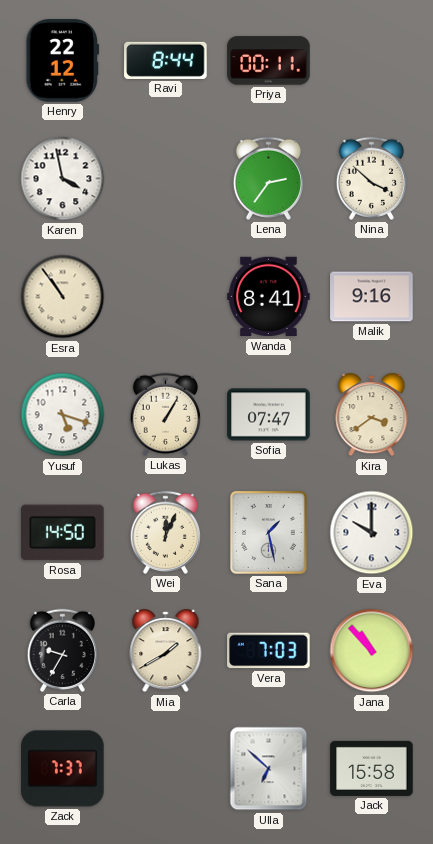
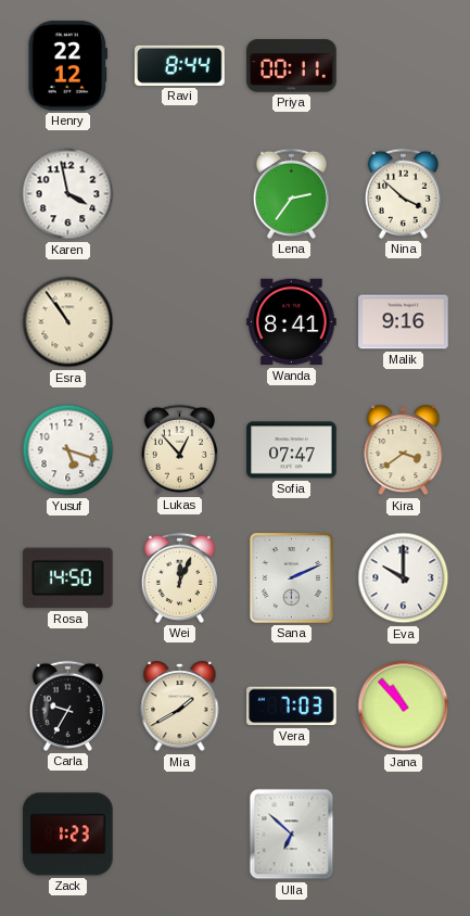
Lukas: 1:05 -> 12:53
Sana: 1:28 -> 2:11
Zack: 7:37 -> 1:23
Jack: 15:58 -> none
